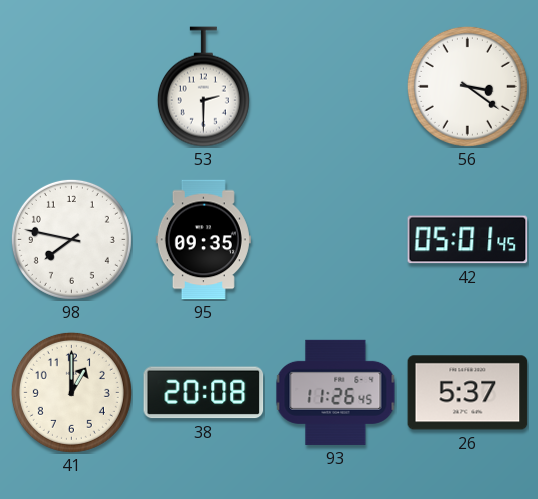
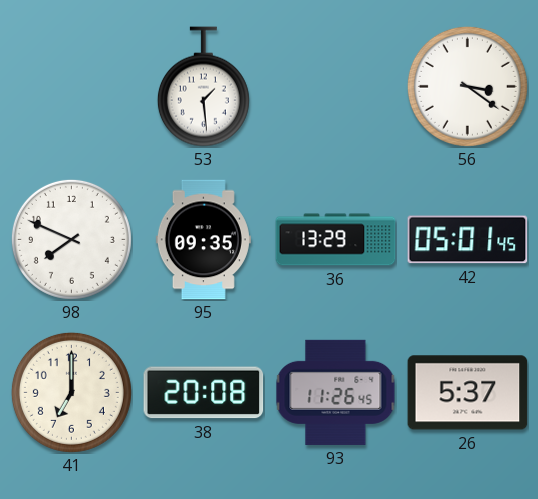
53: 2:30 -> 1:29
98: 7:47 -> 7:49
36: none -> 13:29
41: 1:00 -> 7:00
